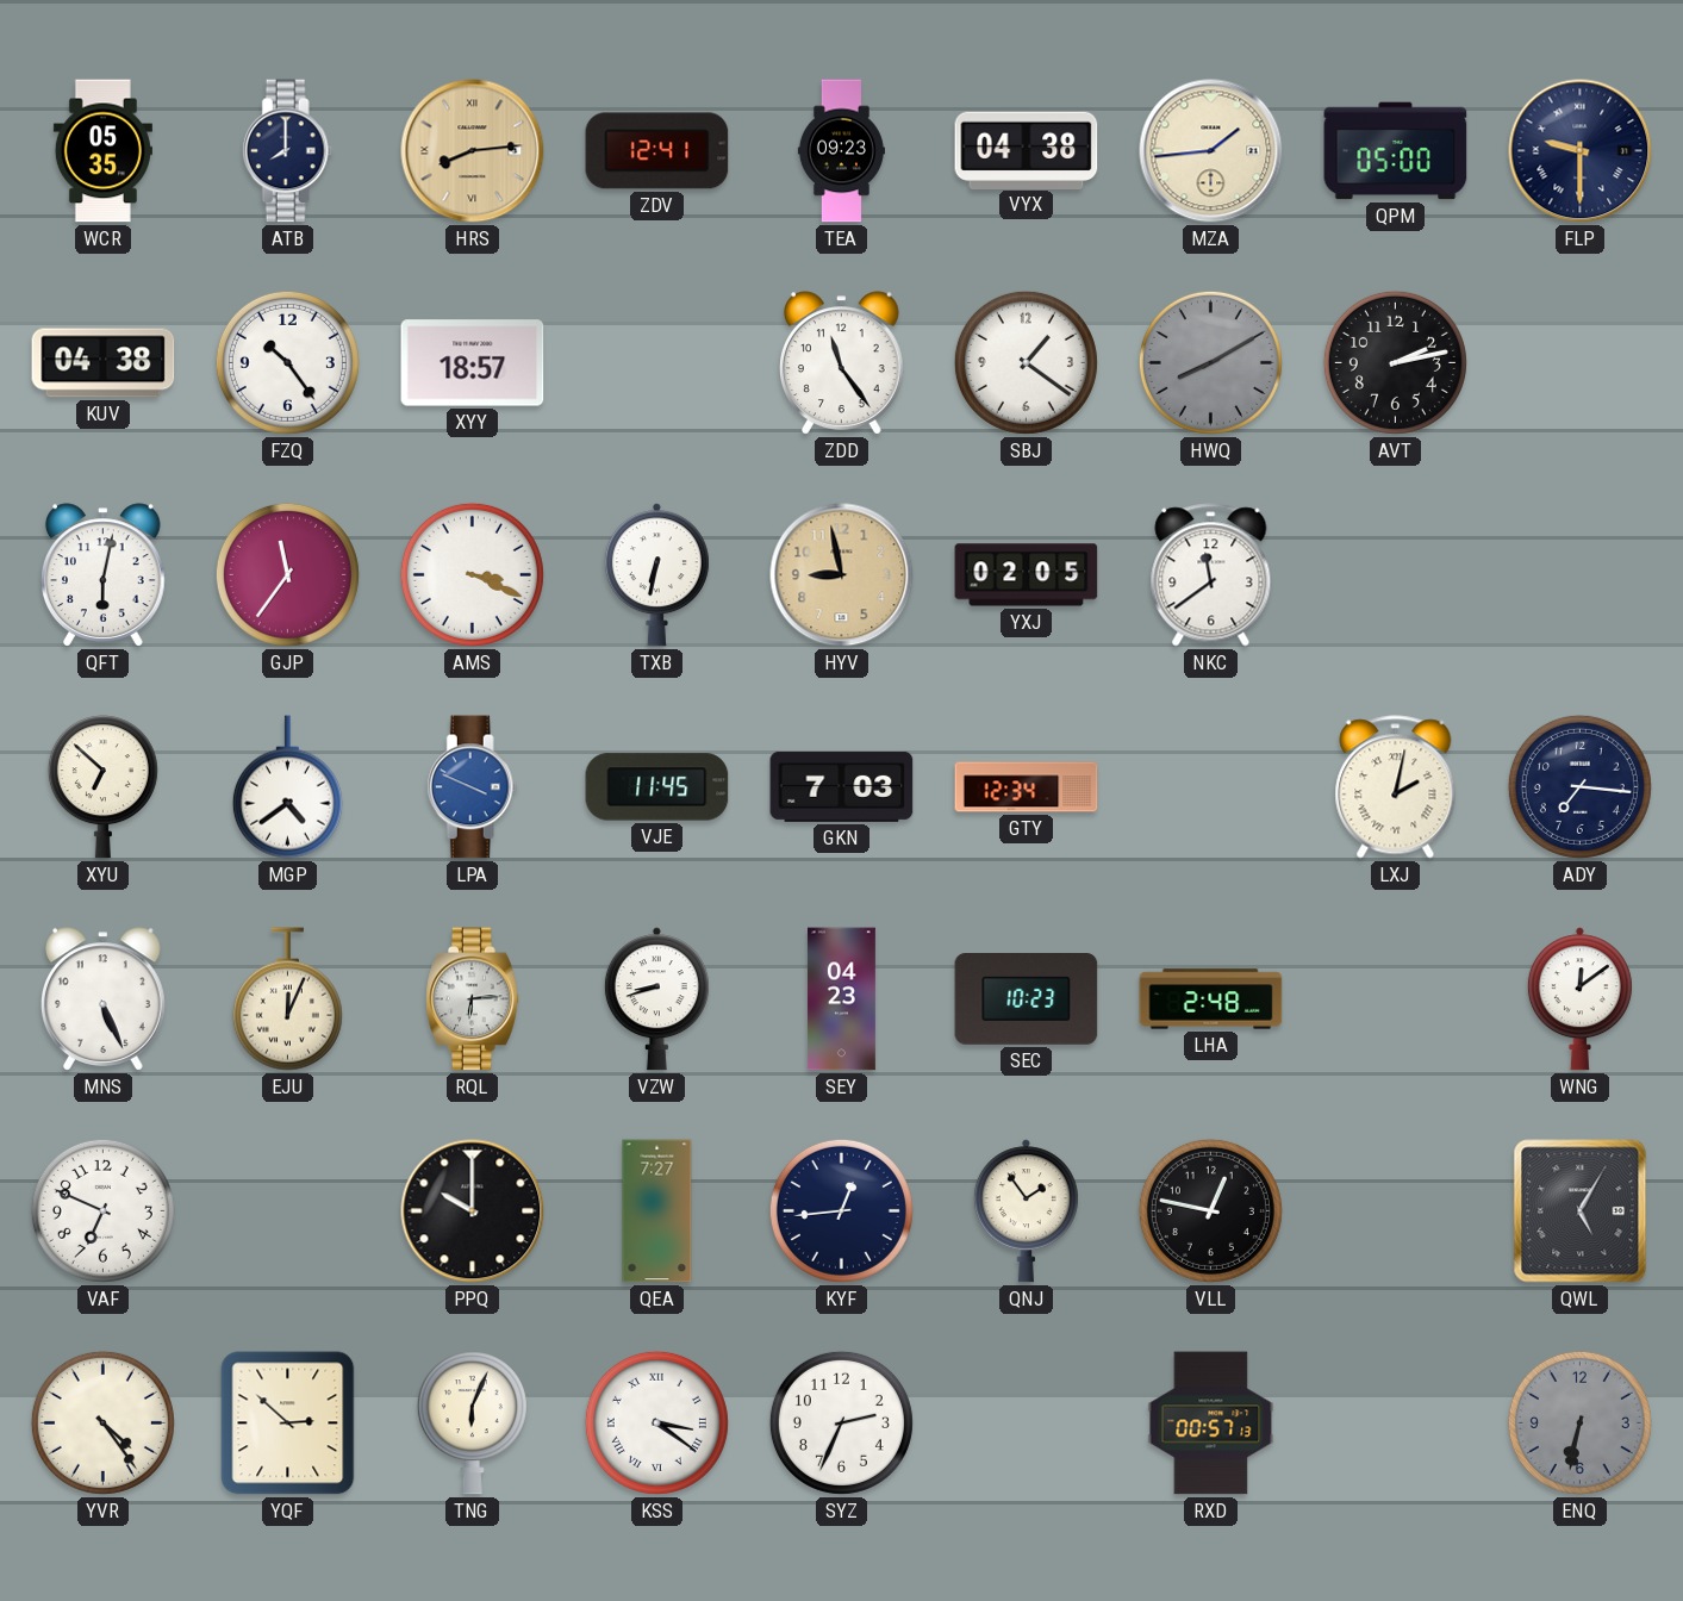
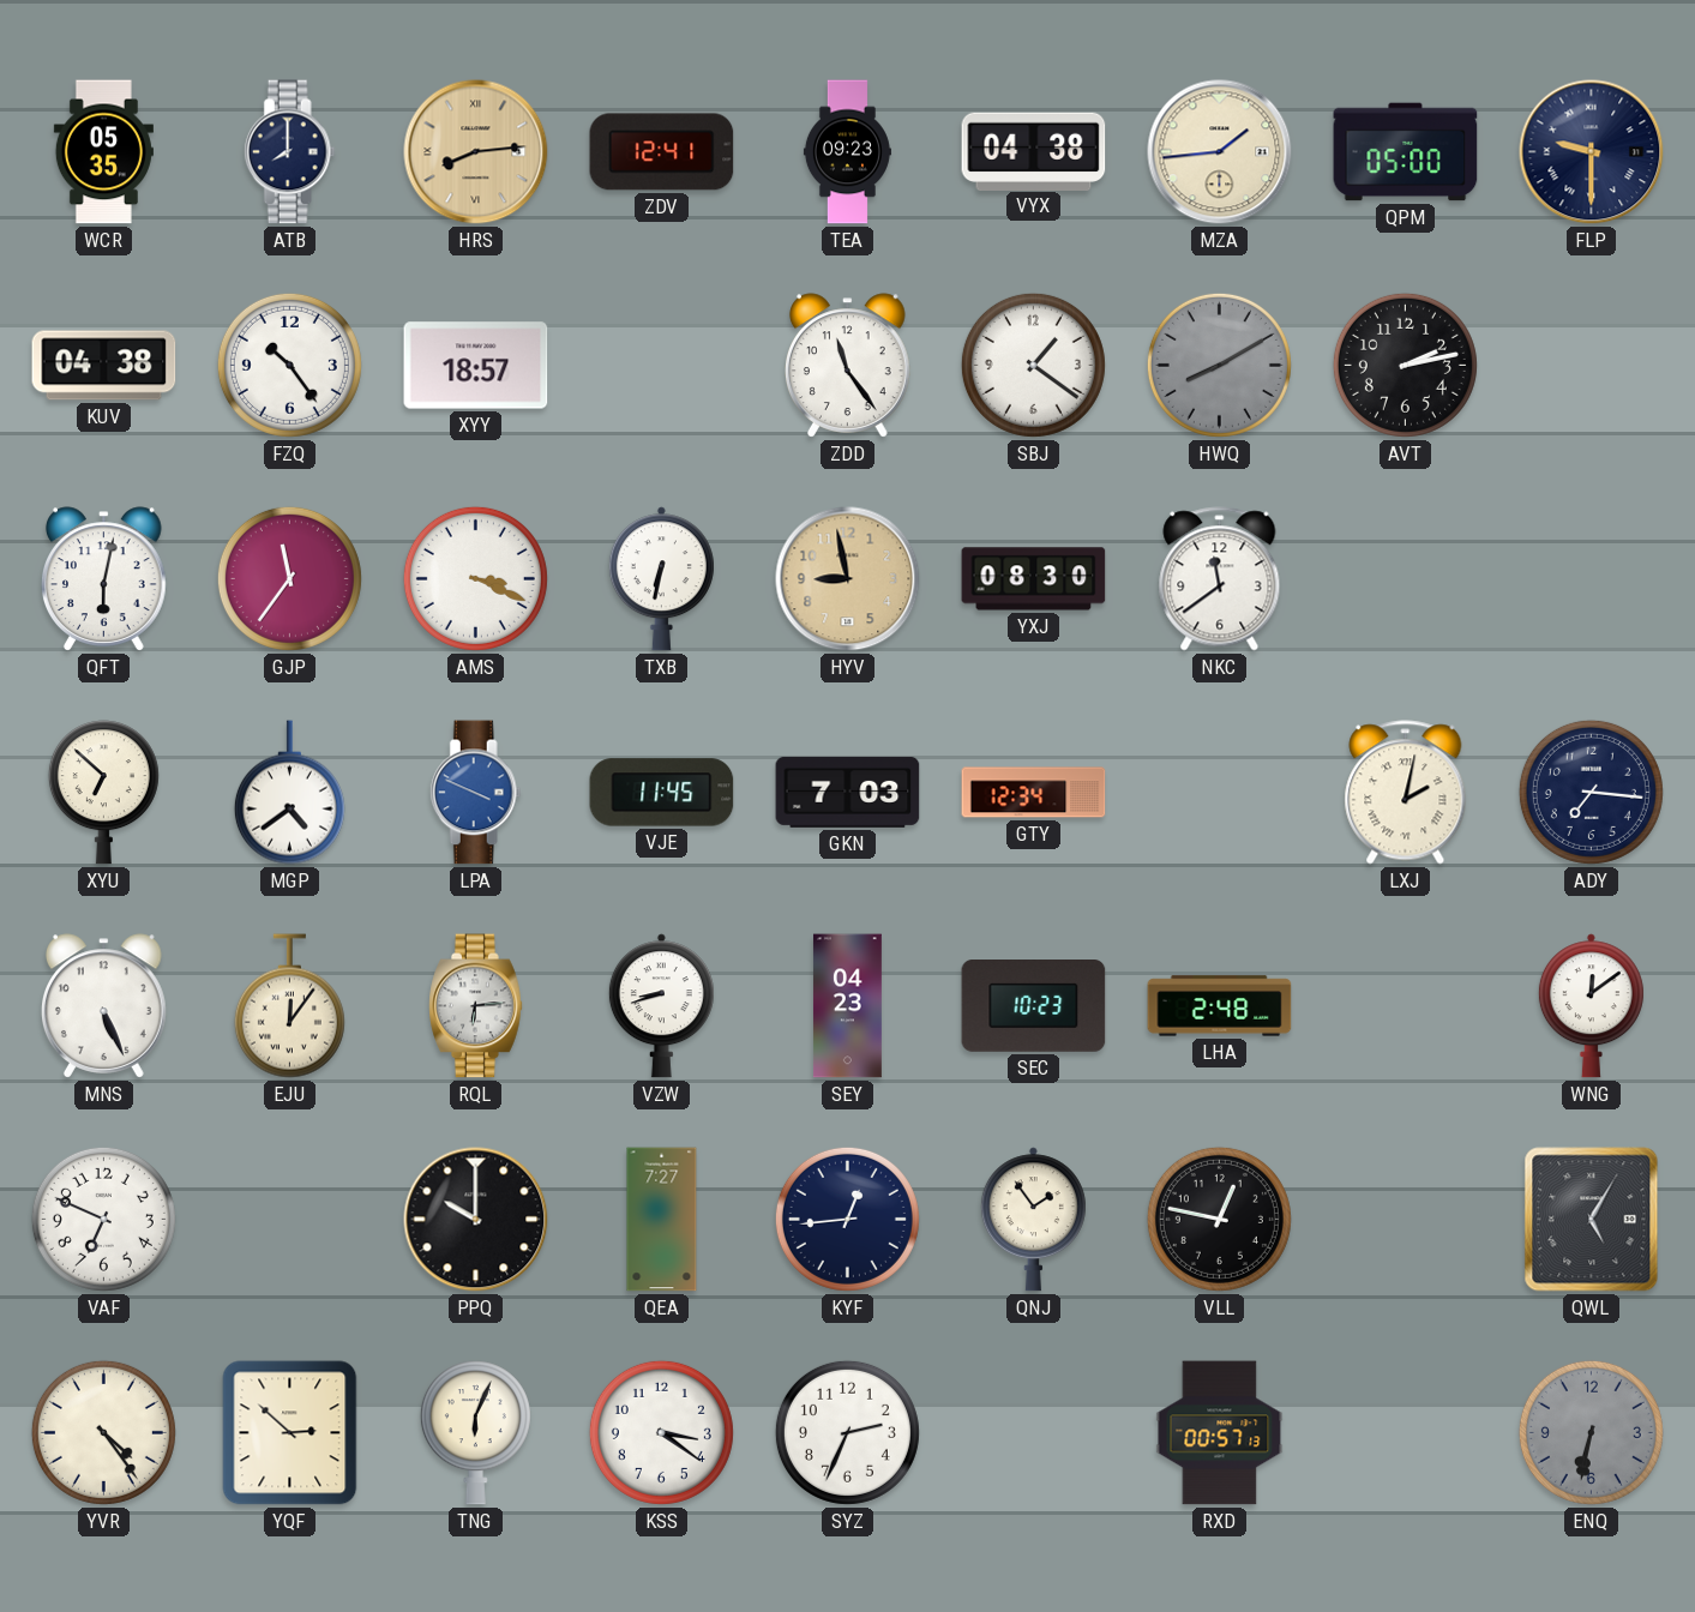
YXJ: 02:05 -> 08:30
EJU: 12:04 -> 12:06
KSS numerals: Roman -> Arabic
